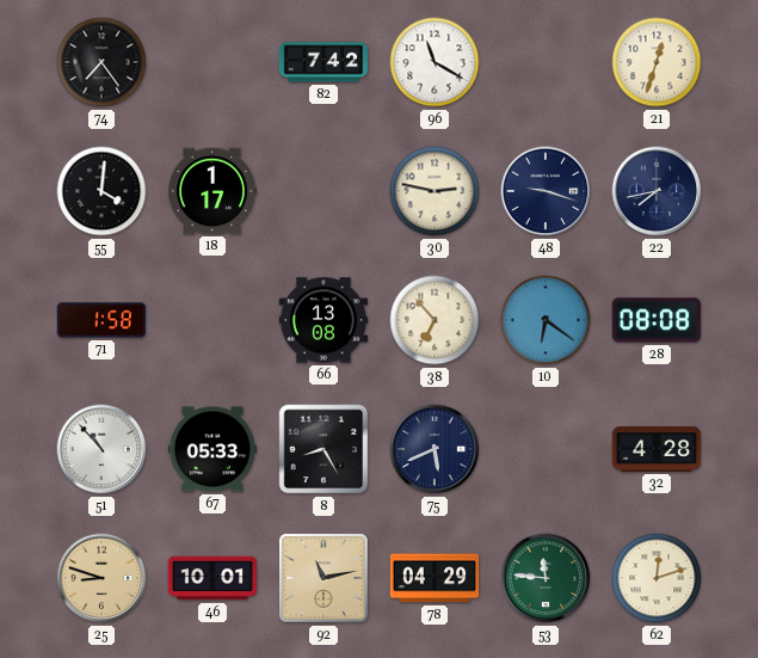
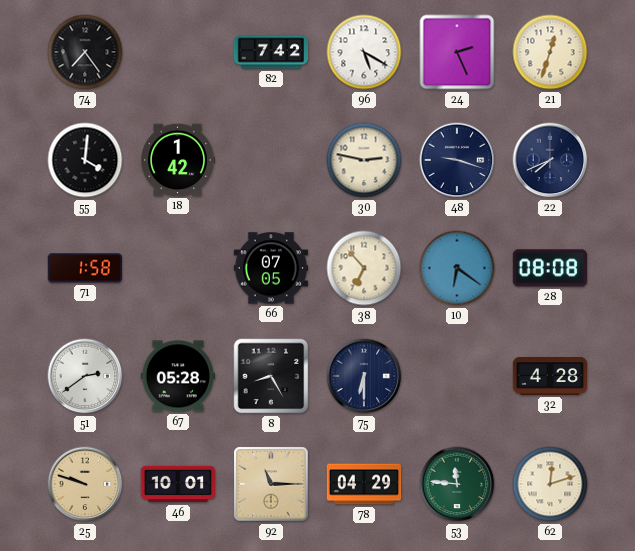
96: 11:20 -> 5:20
24: none -> 2:26
18: 1:17 -> 1:42
22: 7:43 -> 7:41
66: 13:08 -> 07:05
51: 10:53 -> 2:39
67: 05:33 -> 05:28
75: 5:41 -> 6:30
25: 8:48 -> 9:48
92: 11:13 -> 11:15
